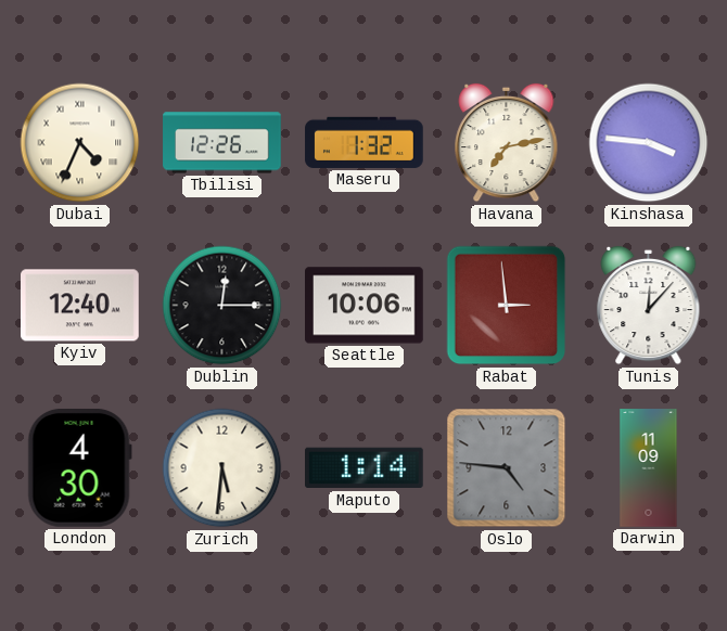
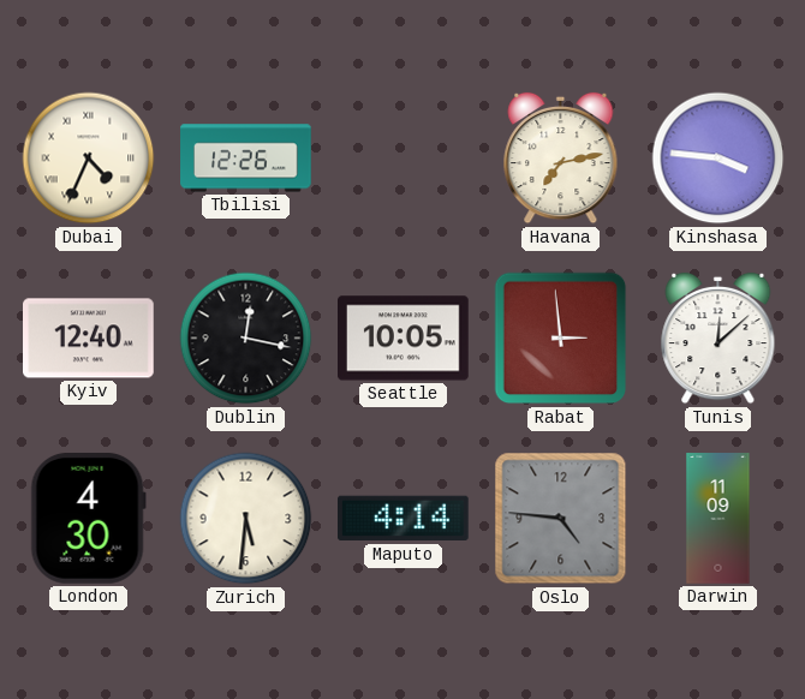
Maseru: 1:32 -> none
Dublin: 12:15 -> 12:17
Seattle: 10:06 -> 10:05
Tunis: 12:07 -> 12:08
Maputo: 1:14 -> 4:14
